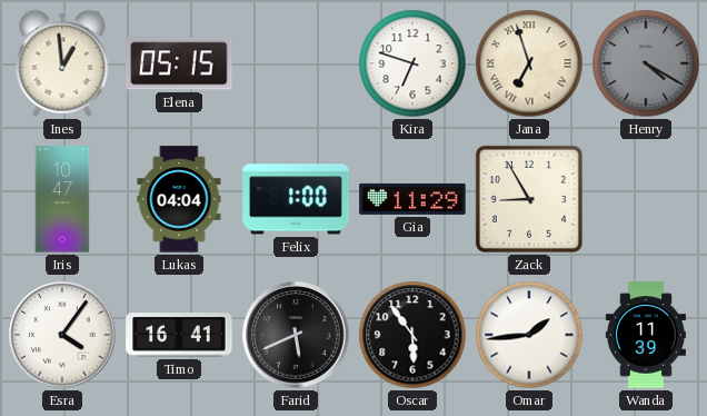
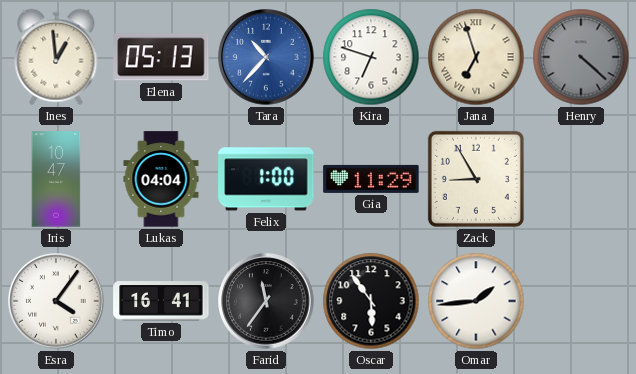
Elena: 05:15 -> 05:13
Tara: none -> 10:37
Henry: 4:20 -> 4:22
Farid: 5:41 -> 11:36
Wanda: 11:39 -> none
